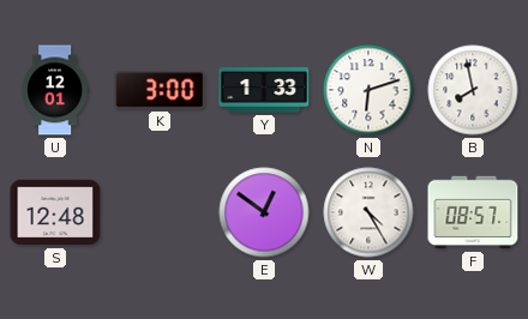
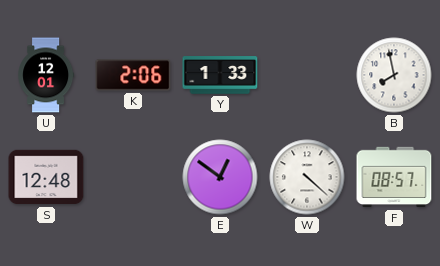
K: 3:00 -> 2:06
N: 6:12 -> none
W: 4:25 -> 4:22
